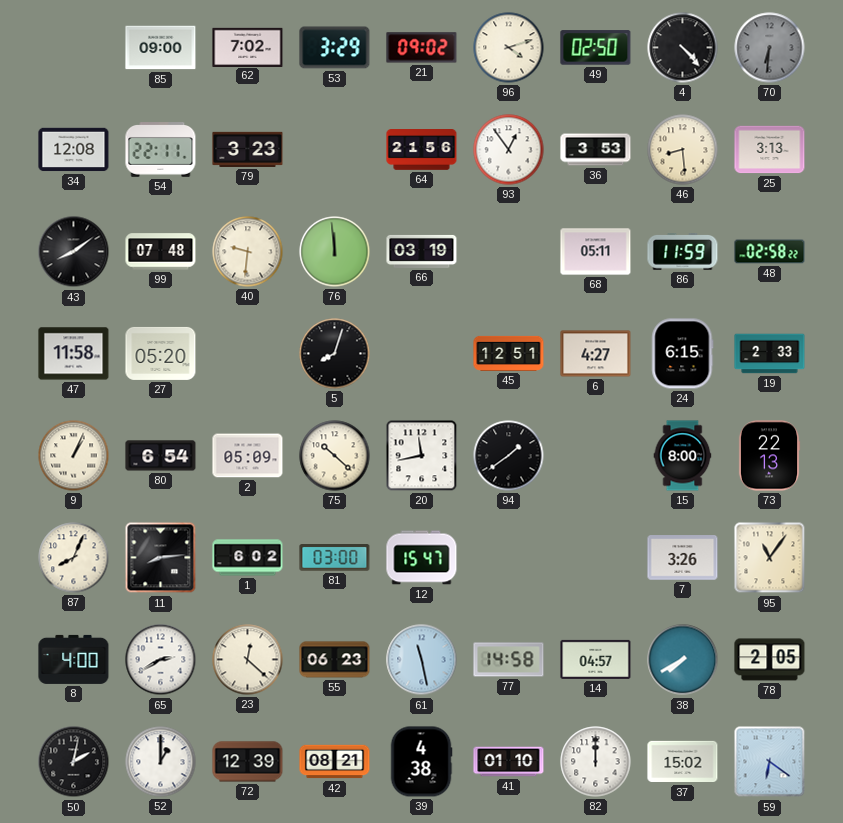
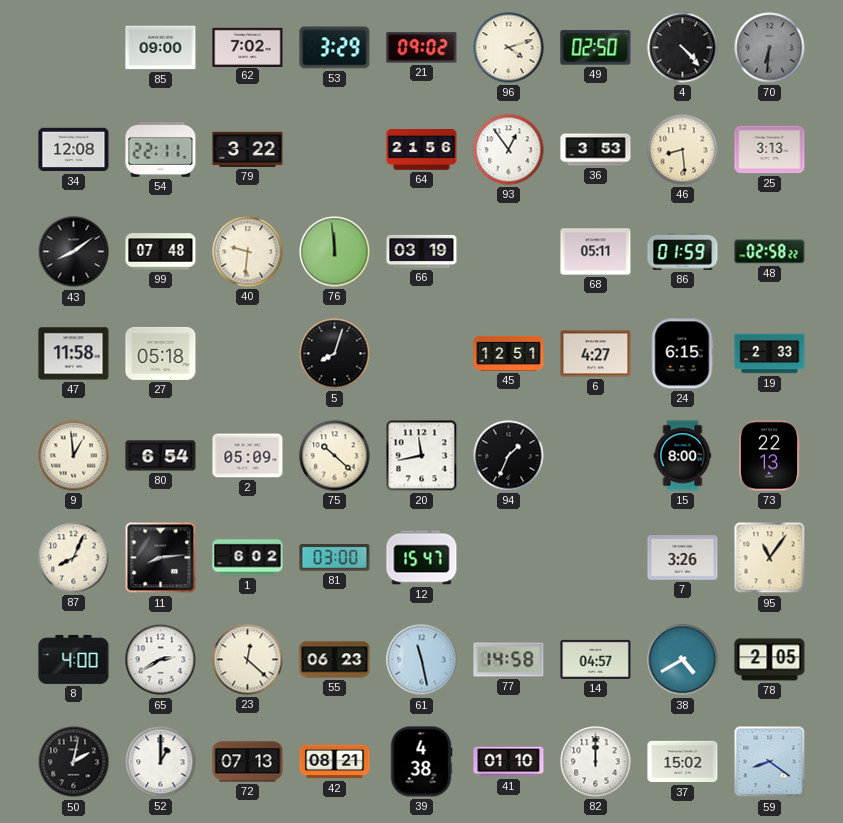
79: 3:23 -> 3:22
86: 11:59 -> 01:59
27: 05:20 -> 05:18
9: 1:04 -> 12:59
94: 1:39 -> 1:34
38: 7:40 -> 4:40
72: 12:39 -> 07:13
59: 6:21 -> 8:21
